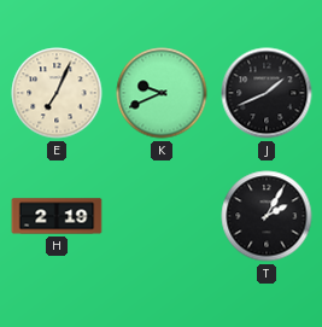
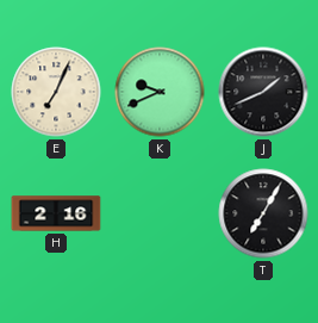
H: 2:19 -> 2:16
T: 2:05 -> 7:05
